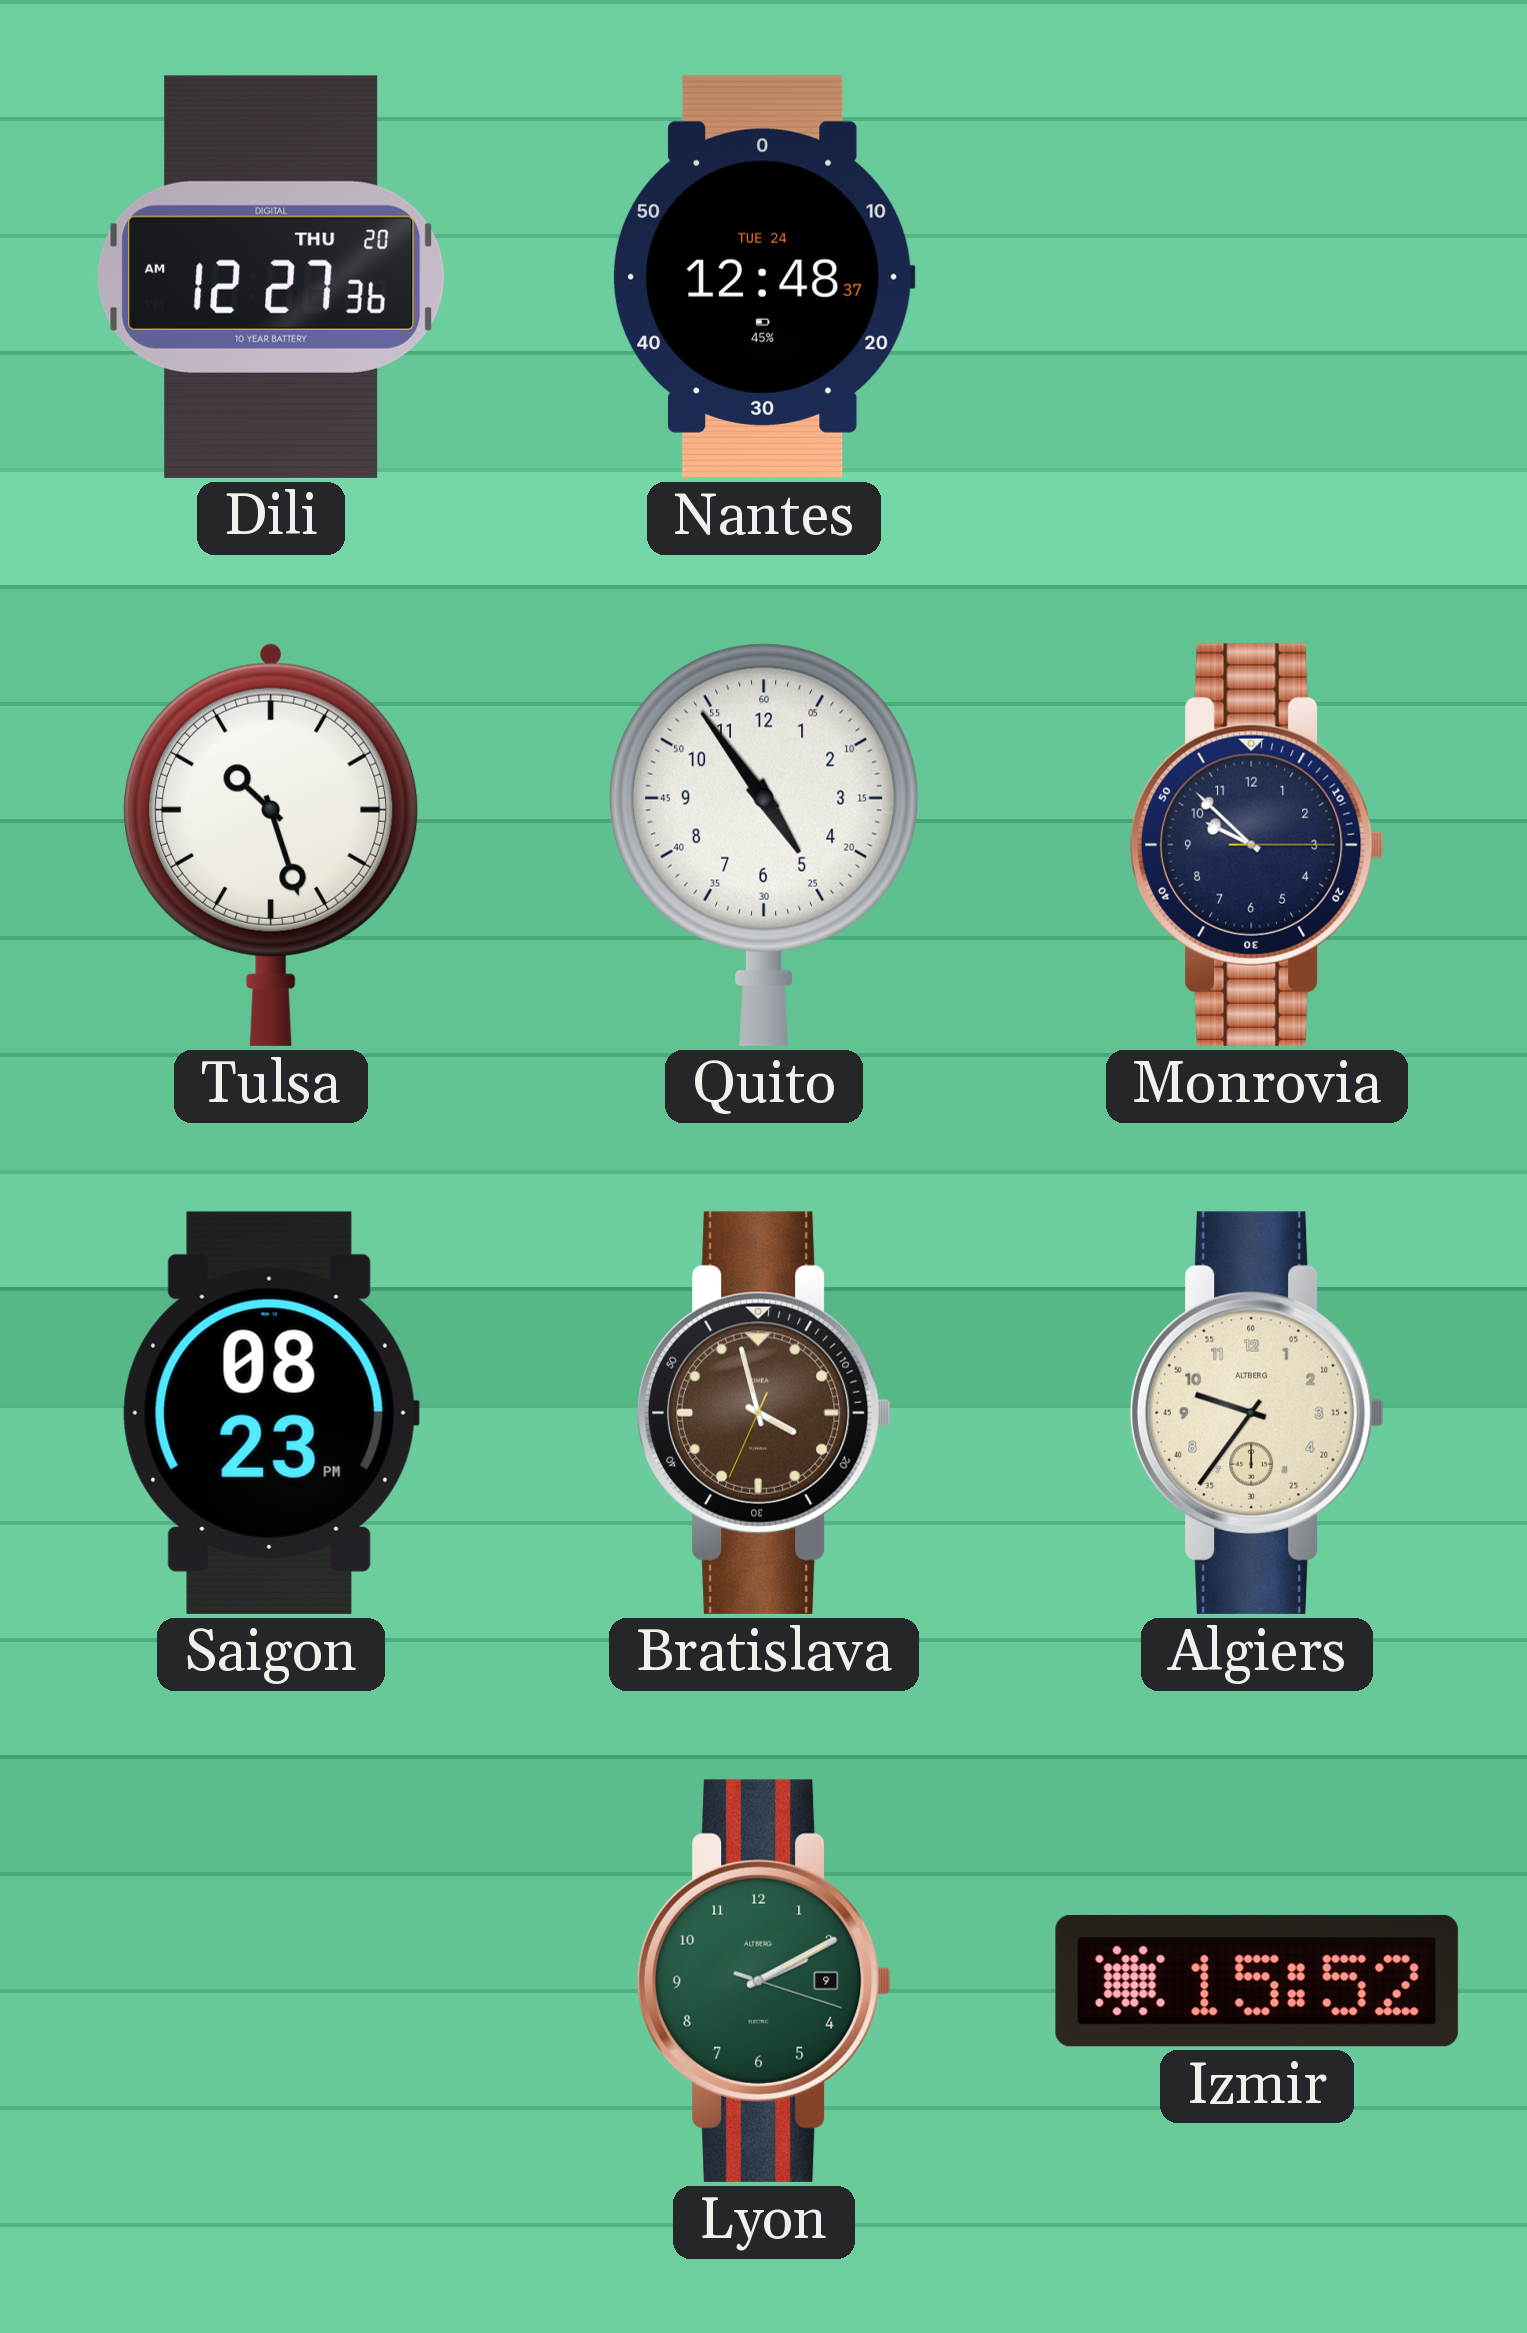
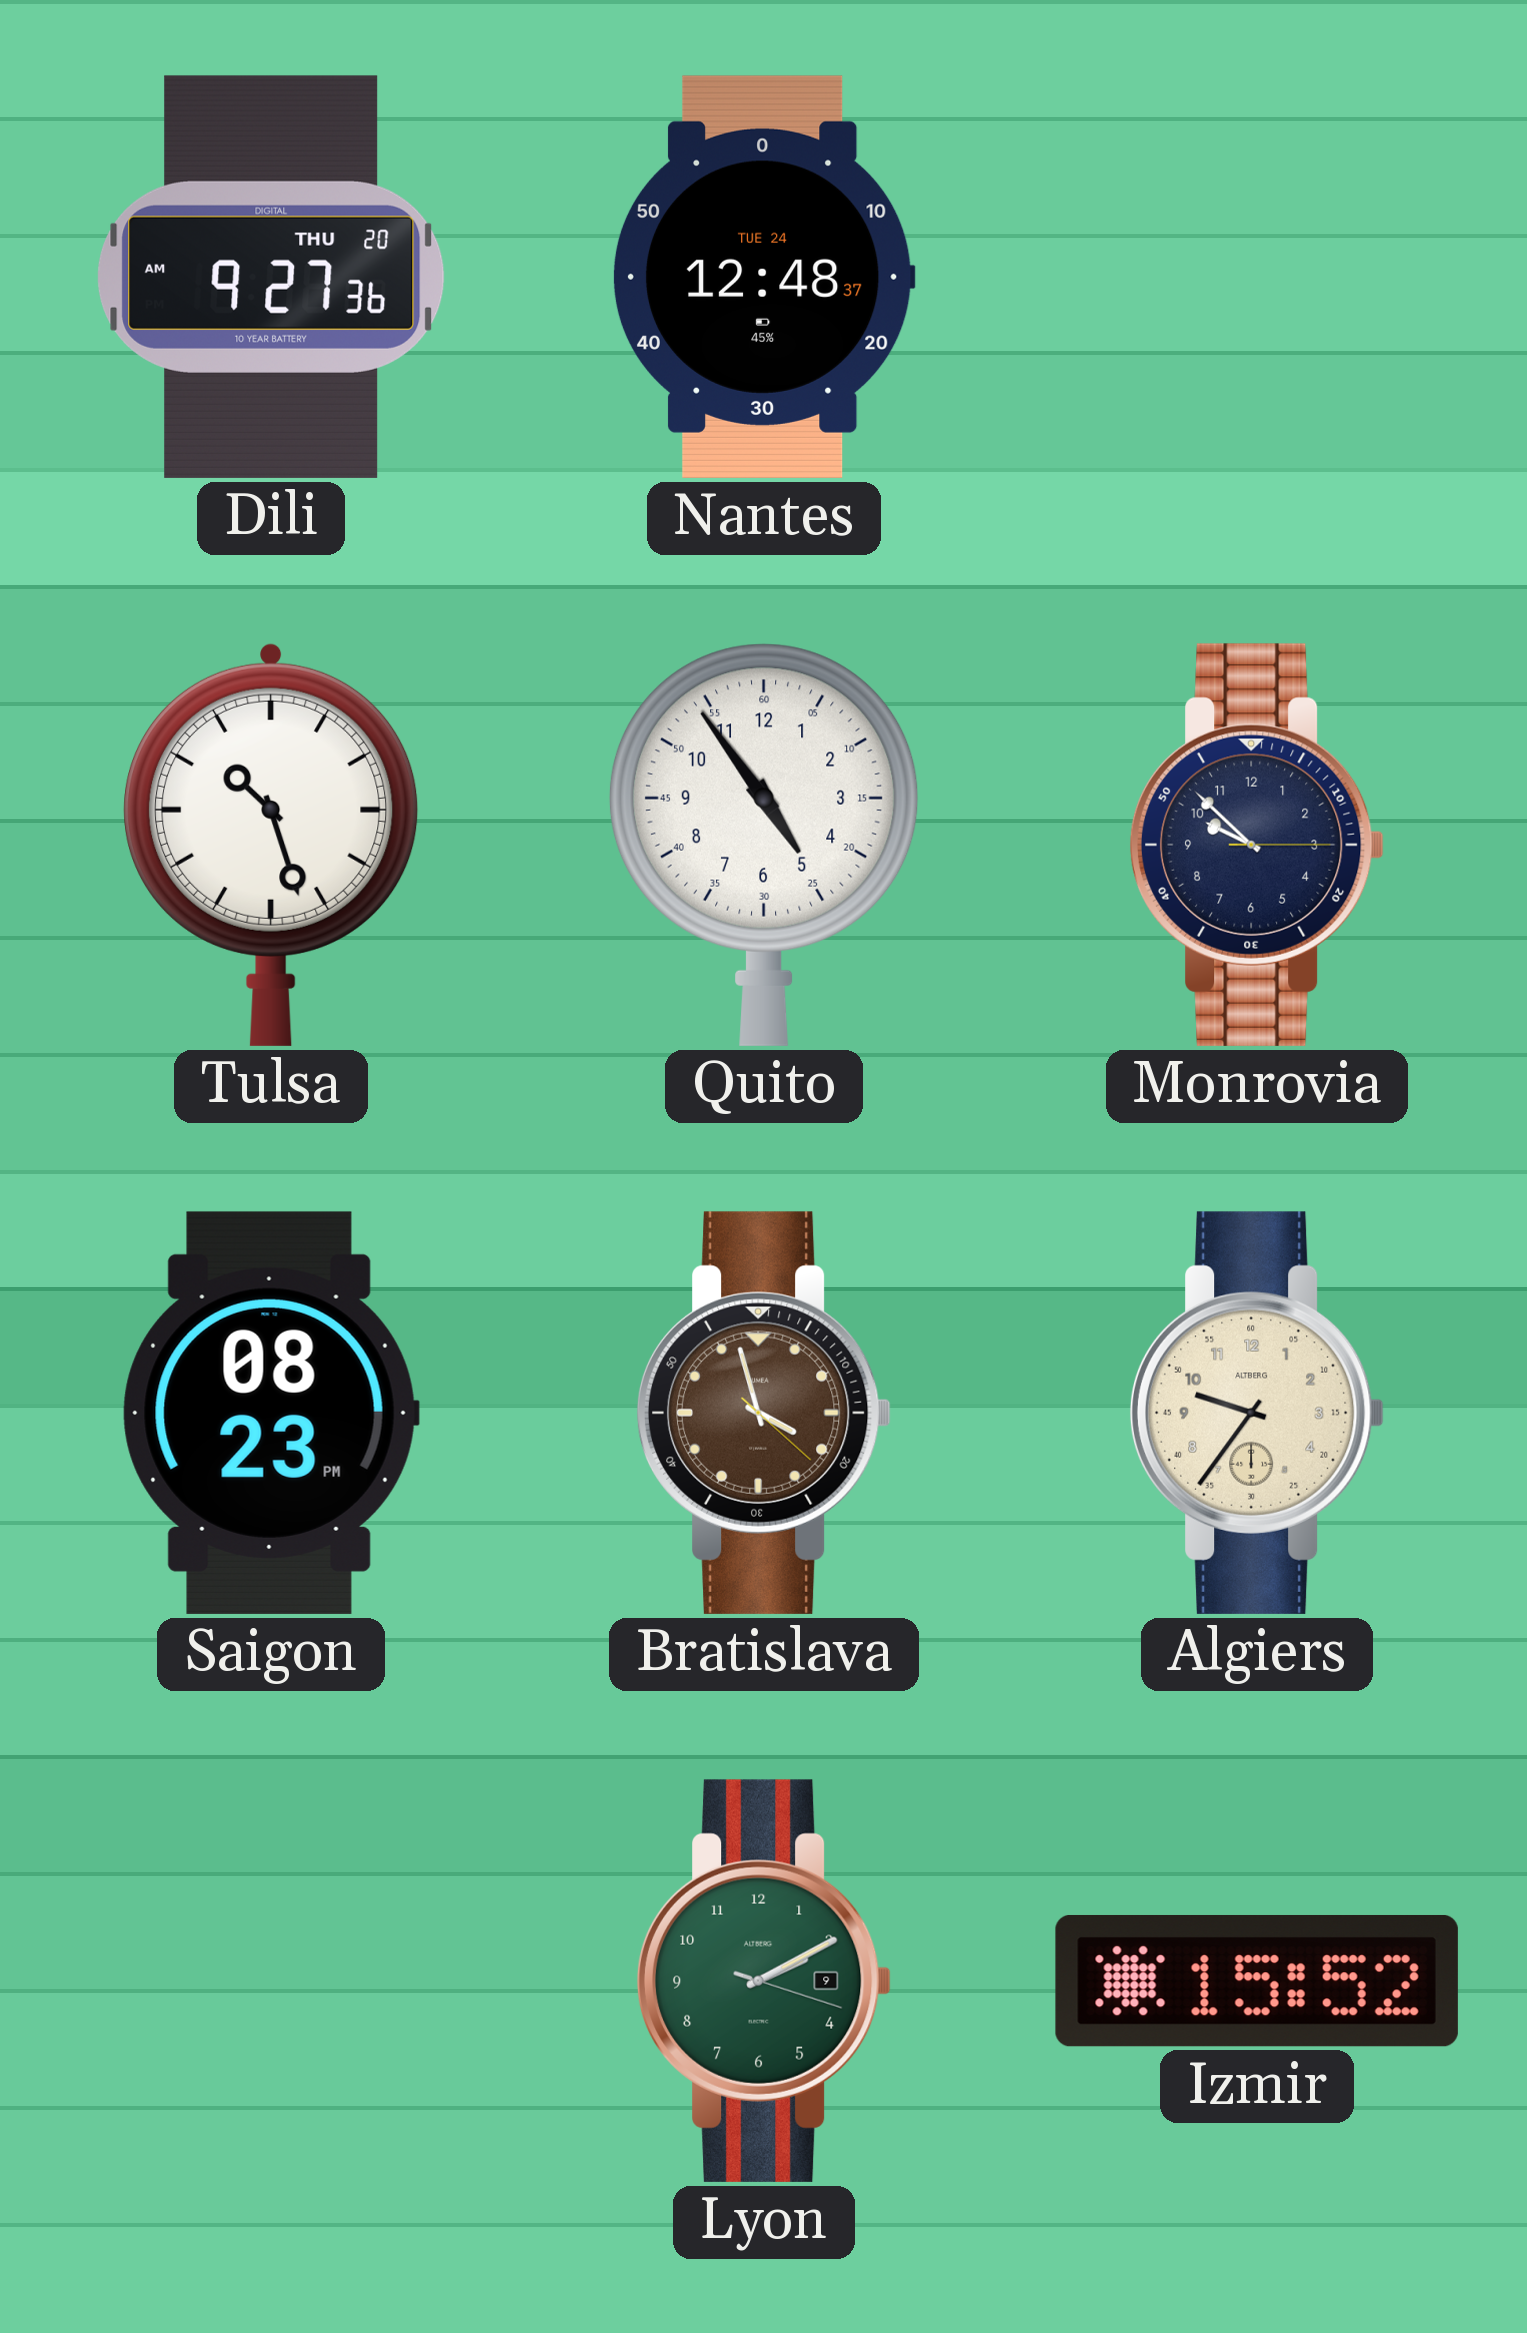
Dili: 12:27 -> 9:27
Bratislava: 3:57:34 -> 3:57:22
